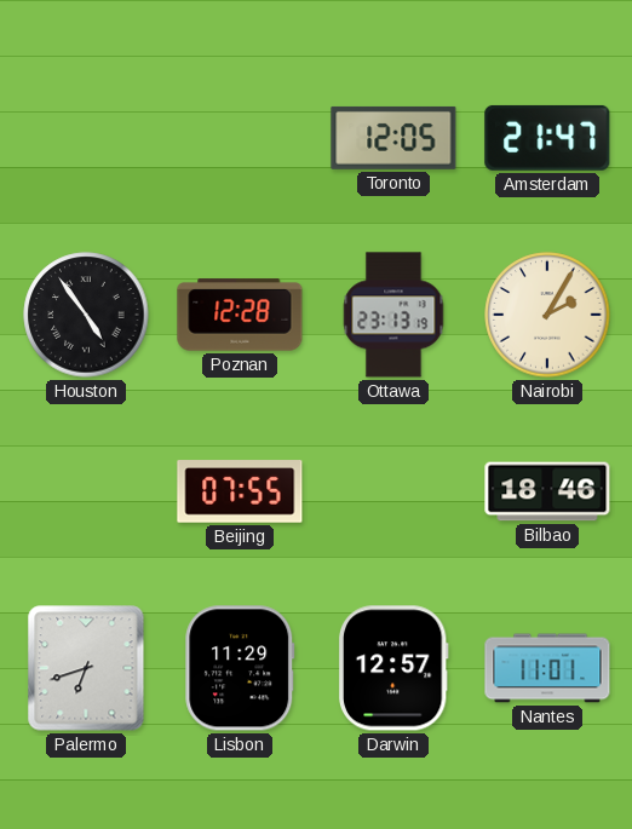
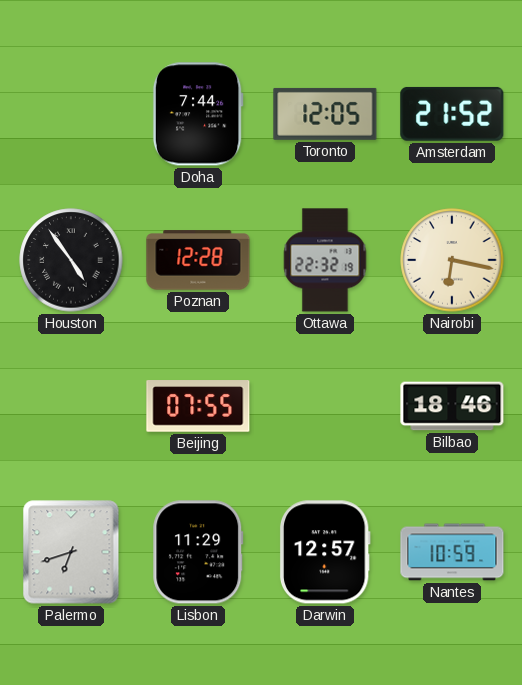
Doha: none -> 7:44
Amsterdam: 21:47 -> 21:52
Ottawa: 23:13 -> 22:32
Nairobi: 2:05 -> 6:17
Nantes: 11:01 -> 10:59
